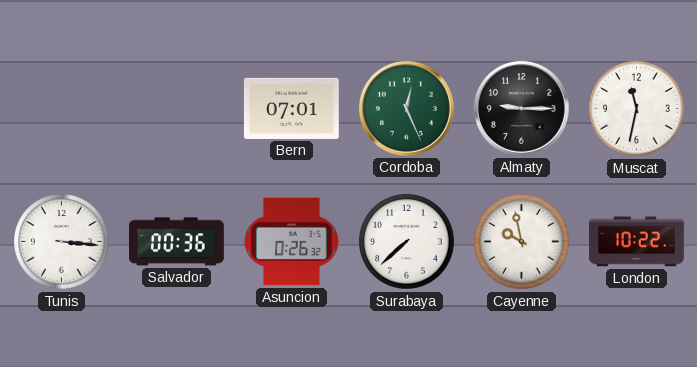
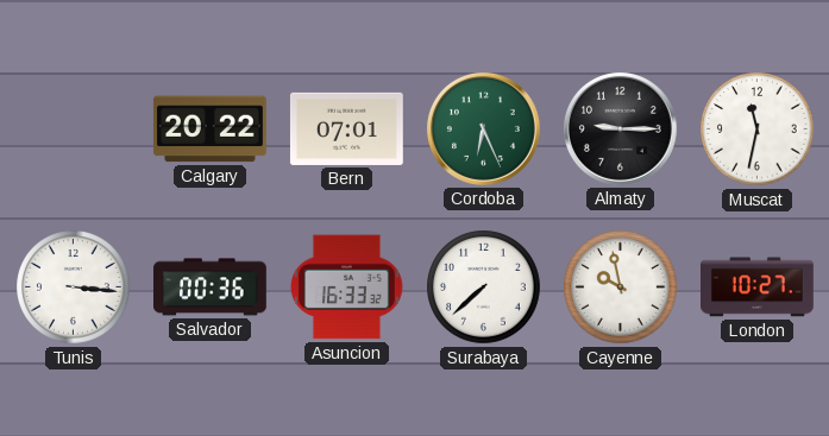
Calgary: none -> 20:22
Cordoba: 12:26 -> 6:26
Asuncion: 0:26 -> 16:33
London: 10:22 -> 10:27
